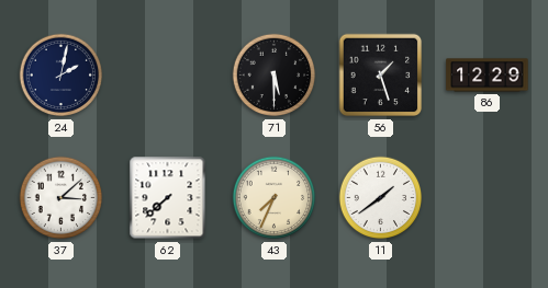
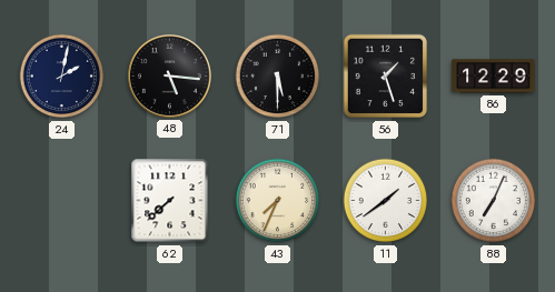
48: none -> 5:16
37: 3:08 -> none
88: none -> 7:04
